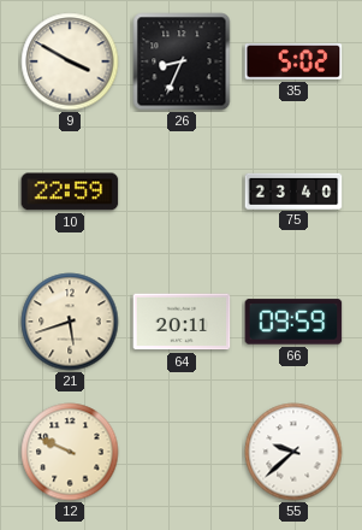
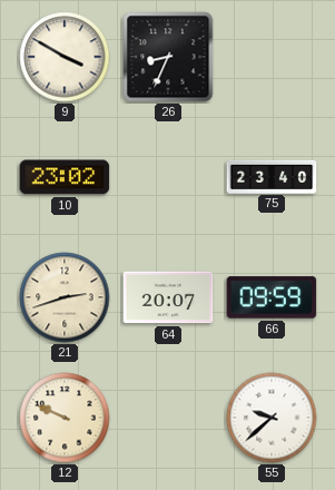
35: 5:02 -> none
10: 22:59 -> 23:02
21: 5:42 -> 2:42
64: 20:11 -> 20:07
